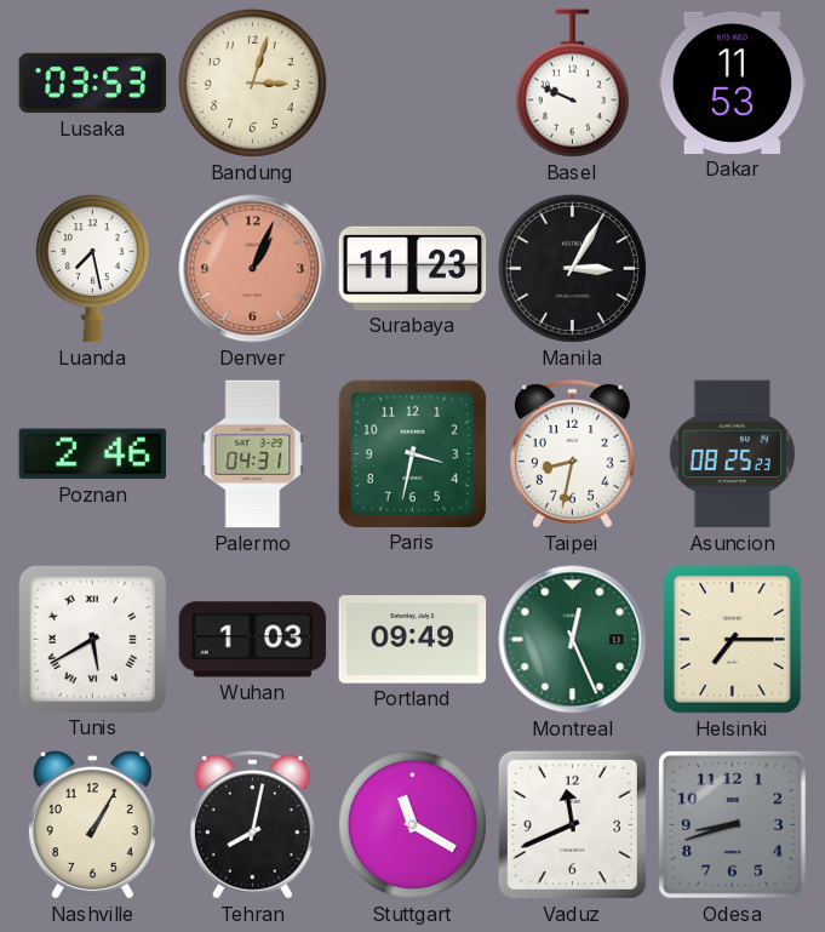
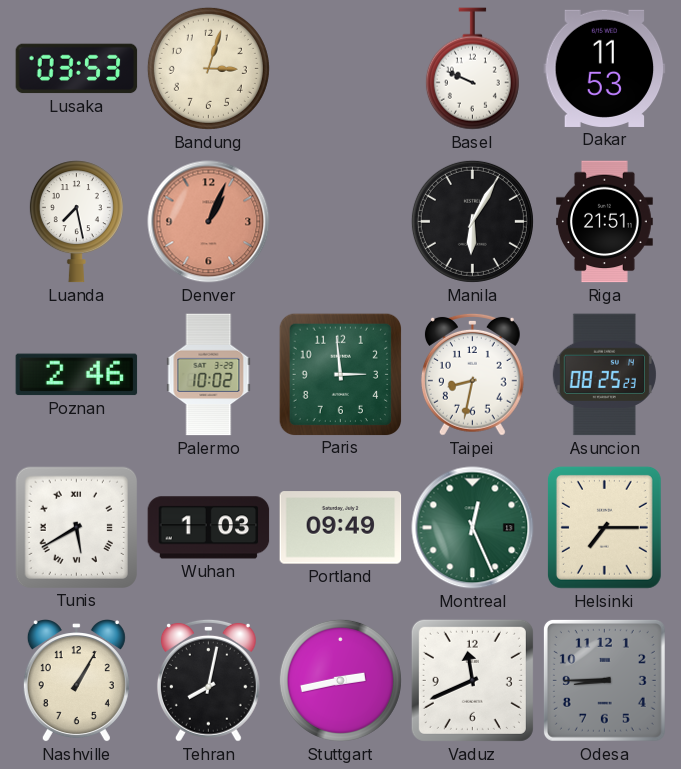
Surabaya: 11:23 -> none
Manila: 3:05 -> 6:05
Riga: none -> 21:51
Palermo: 04:31 -> 10:02
Paris: 3:32 -> 2:59
Stuttgart: 11:20 -> 2:43
Odesa: 8:42 -> 8:45
